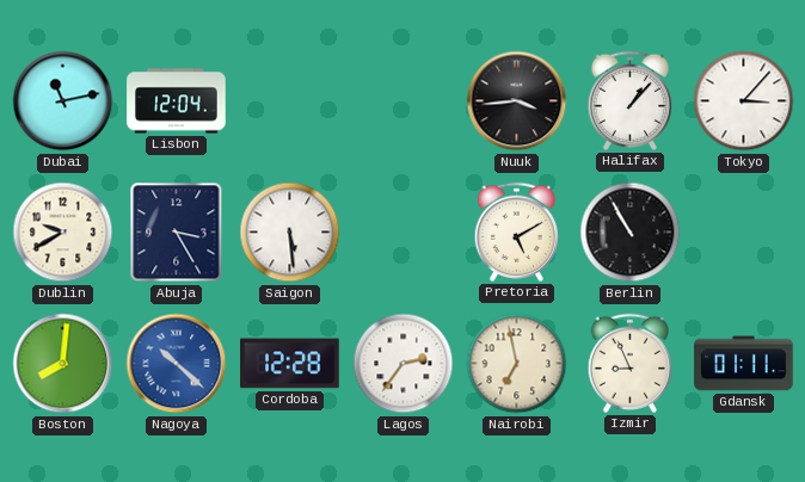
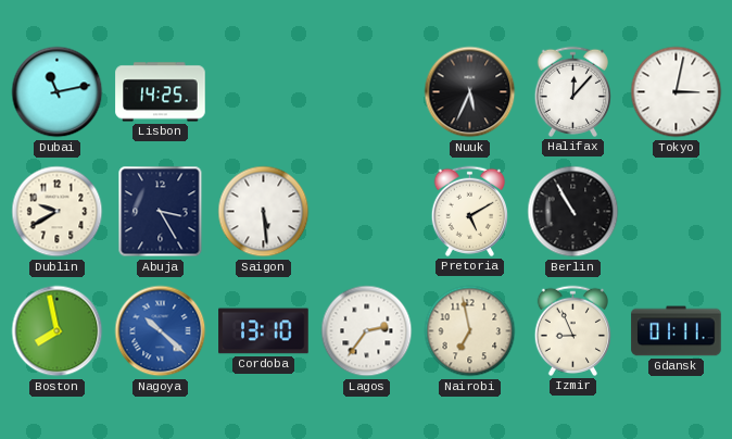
Lisbon: 12:04 -> 14:25
Nuuk: 3:44 -> 5:34
Halifax: 1:07 -> 12:07
Tokyo: 3:07 -> 3:02
Boston: 8:01 -> 7:58
Cordoba: 12:28 -> 13:10
